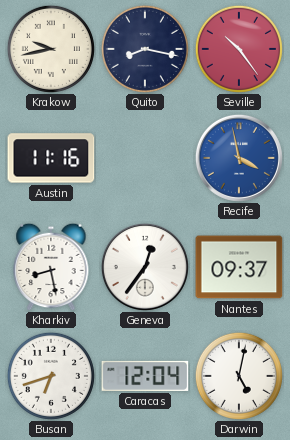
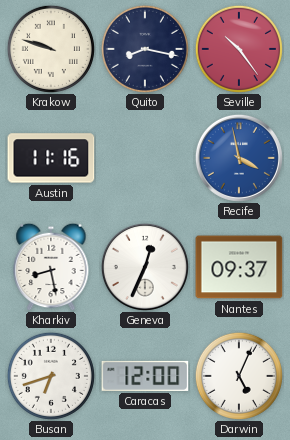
Krakow: 9:43 -> 9:48
Geneva: 12:36 -> 12:34
Caracas: 12:04 -> 12:00
Darwin: 5:02 -> 5:04
